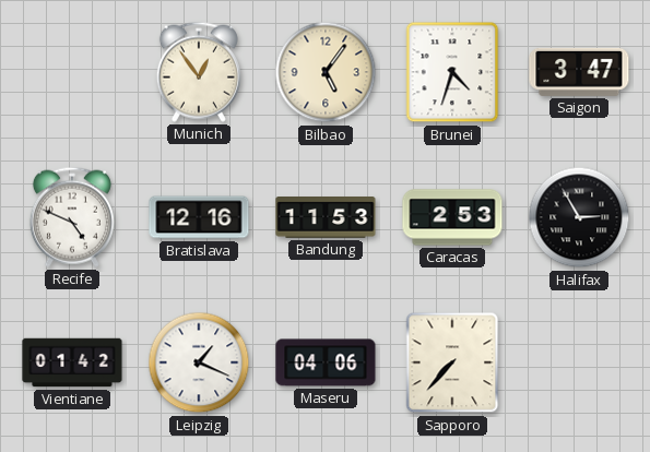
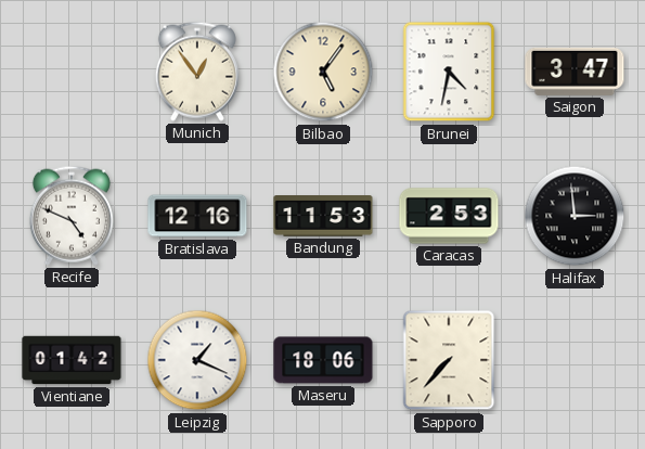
Brunei: 4:33 -> 4:32
Halifax: 2:55 -> 2:59
Maseru: 04:06 -> 18:06
